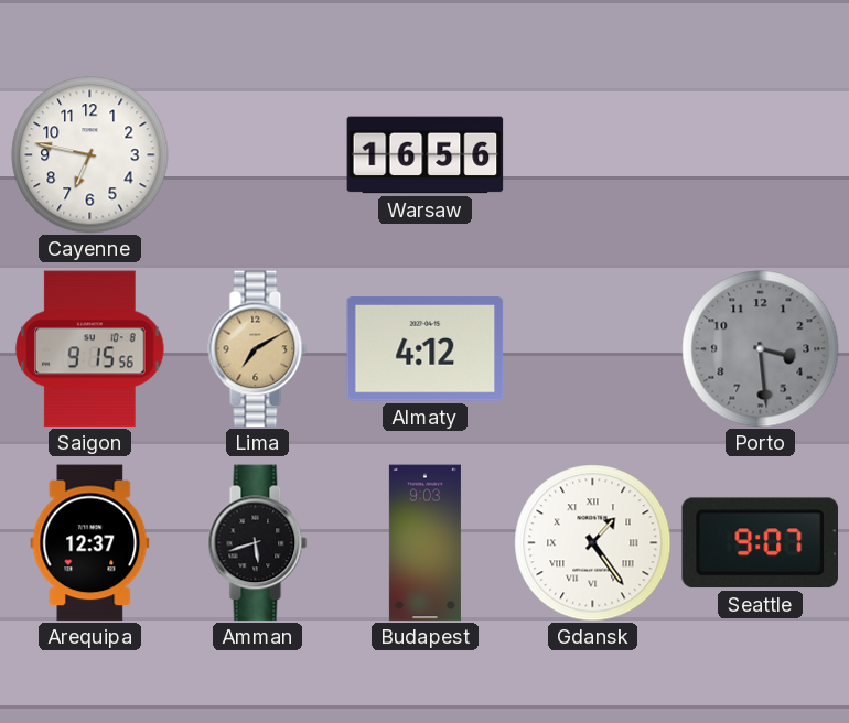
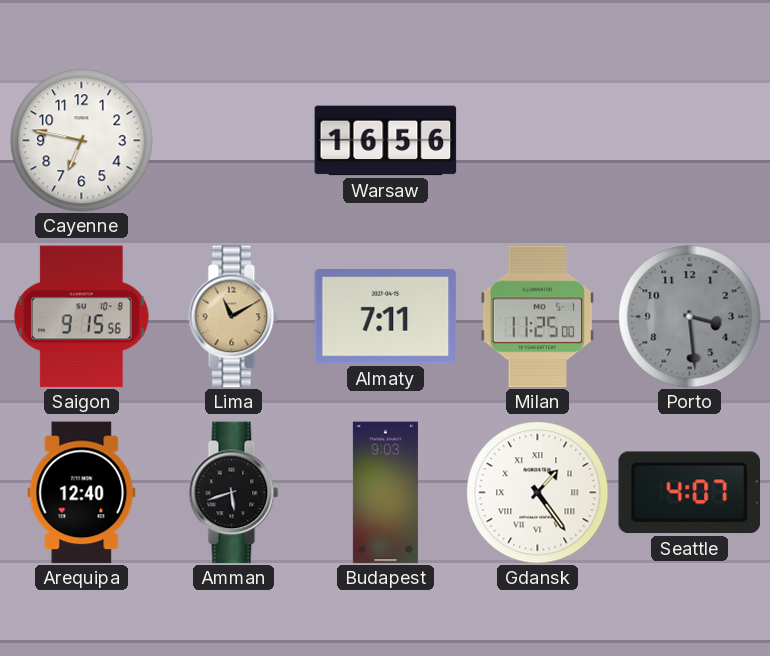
Lima: 7:10 -> 11:10
Almaty: 4:12 -> 7:11
Milan: none -> 11:25
Arequipa: 12:37 -> 12:40
Seattle: 9:07 -> 4:07
